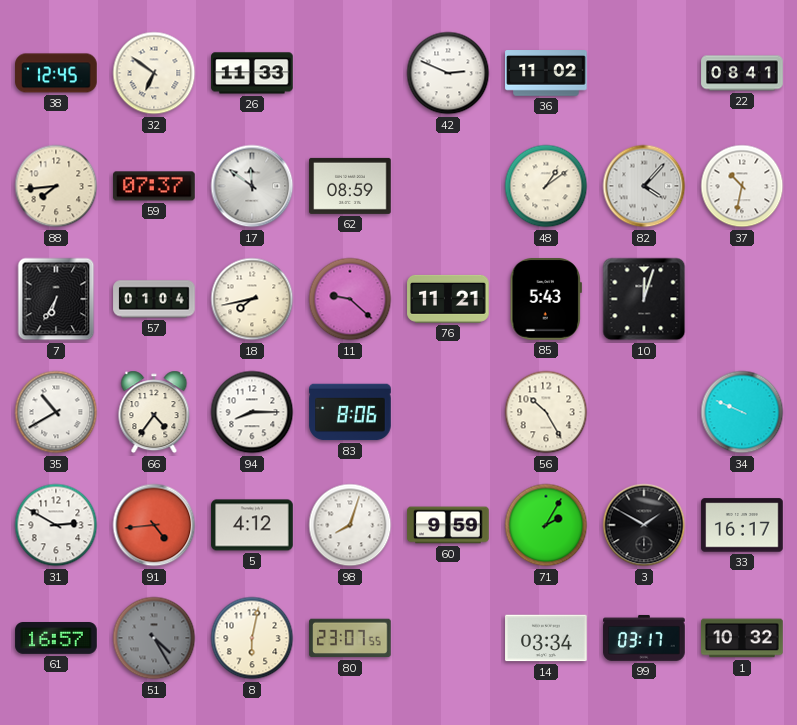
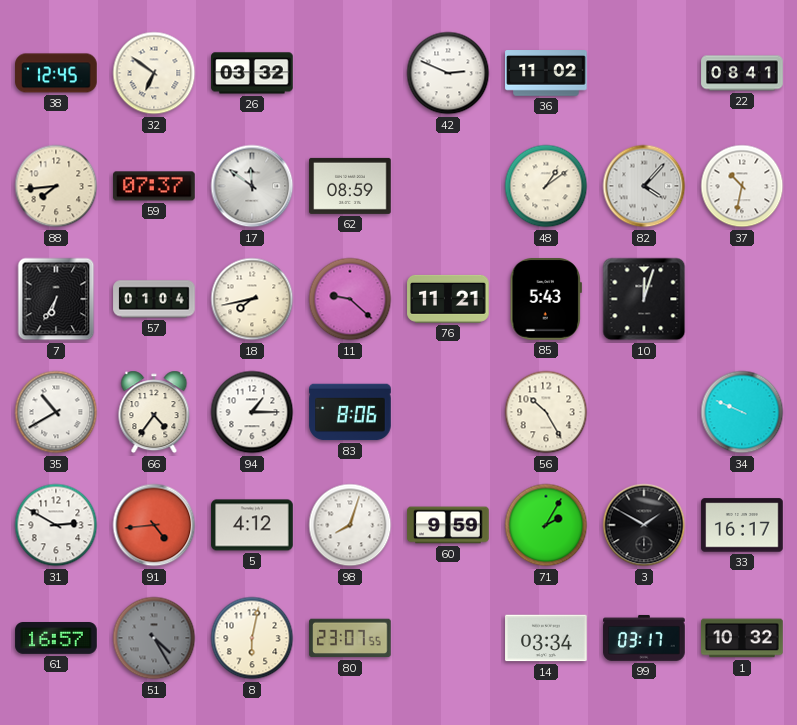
26: 11:33 -> 03:32
94: 8:15 -> 1:15
